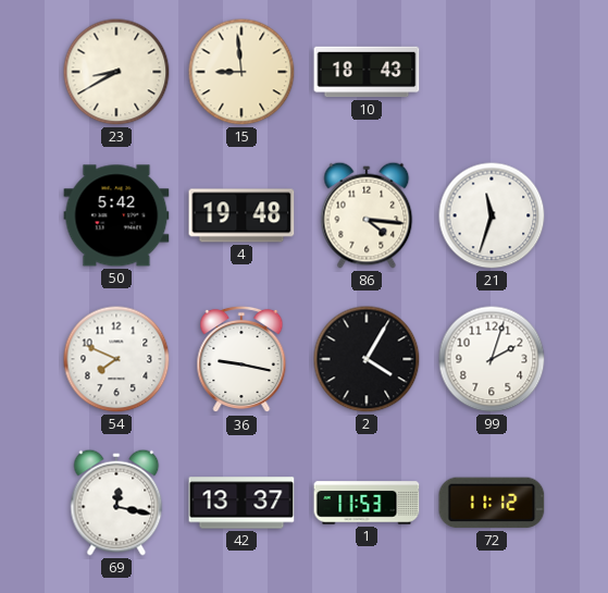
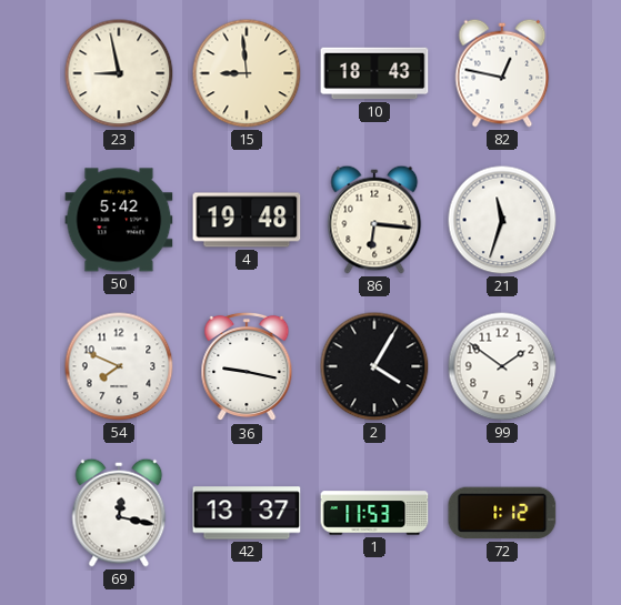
23: 8:40 -> 8:58
82: none -> 12:47
86: 4:16 -> 6:16
99: 2:03 -> 1:51
72: 11:12 -> 1:12
